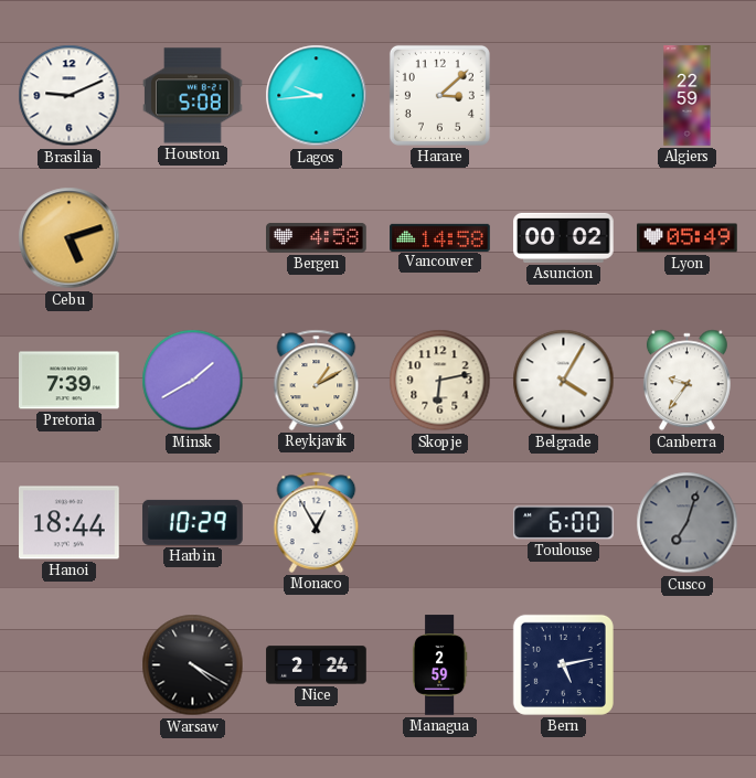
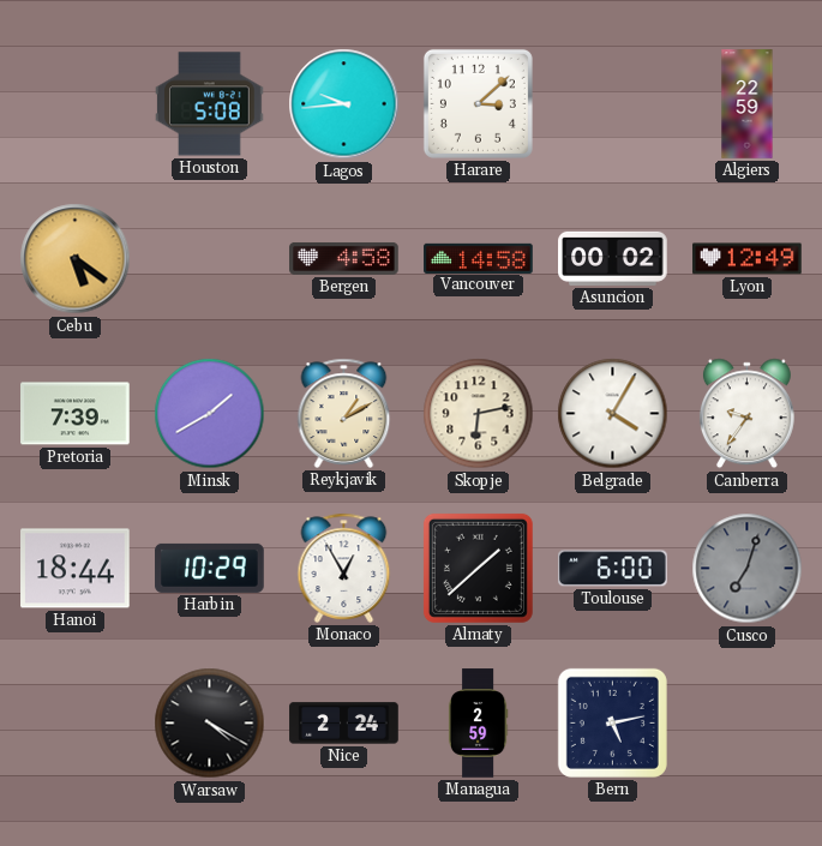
Brasilia: 9:11 -> none
Cebu: 5:12 -> 5:21
Lyon: 05:49 -> 12:49
Almaty: none -> 1:38
